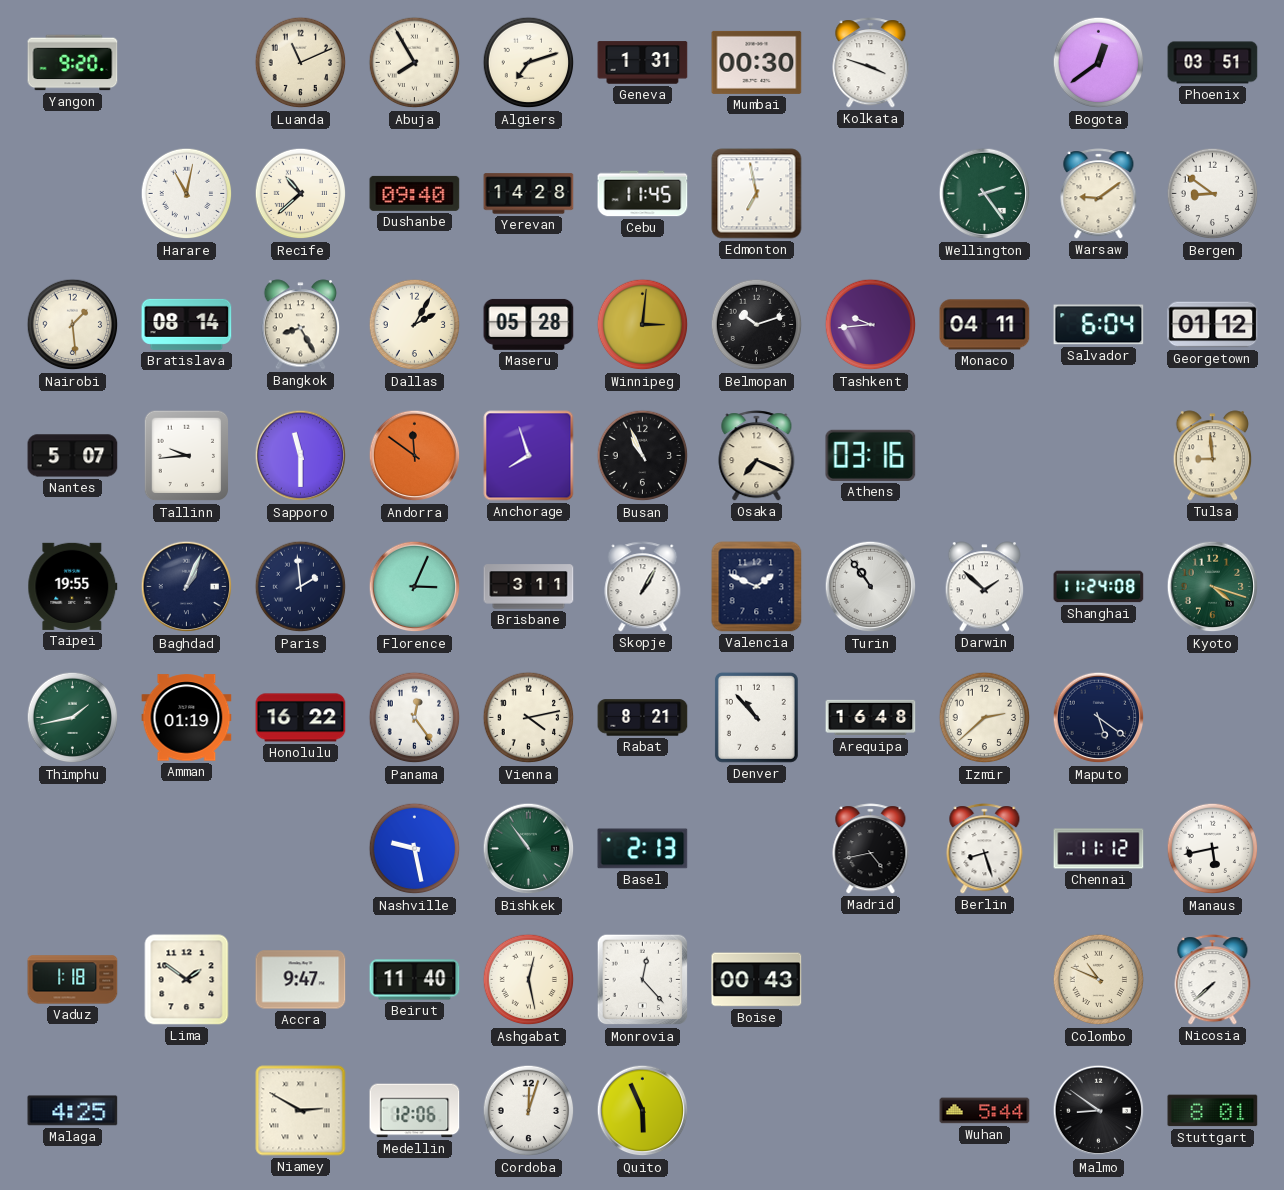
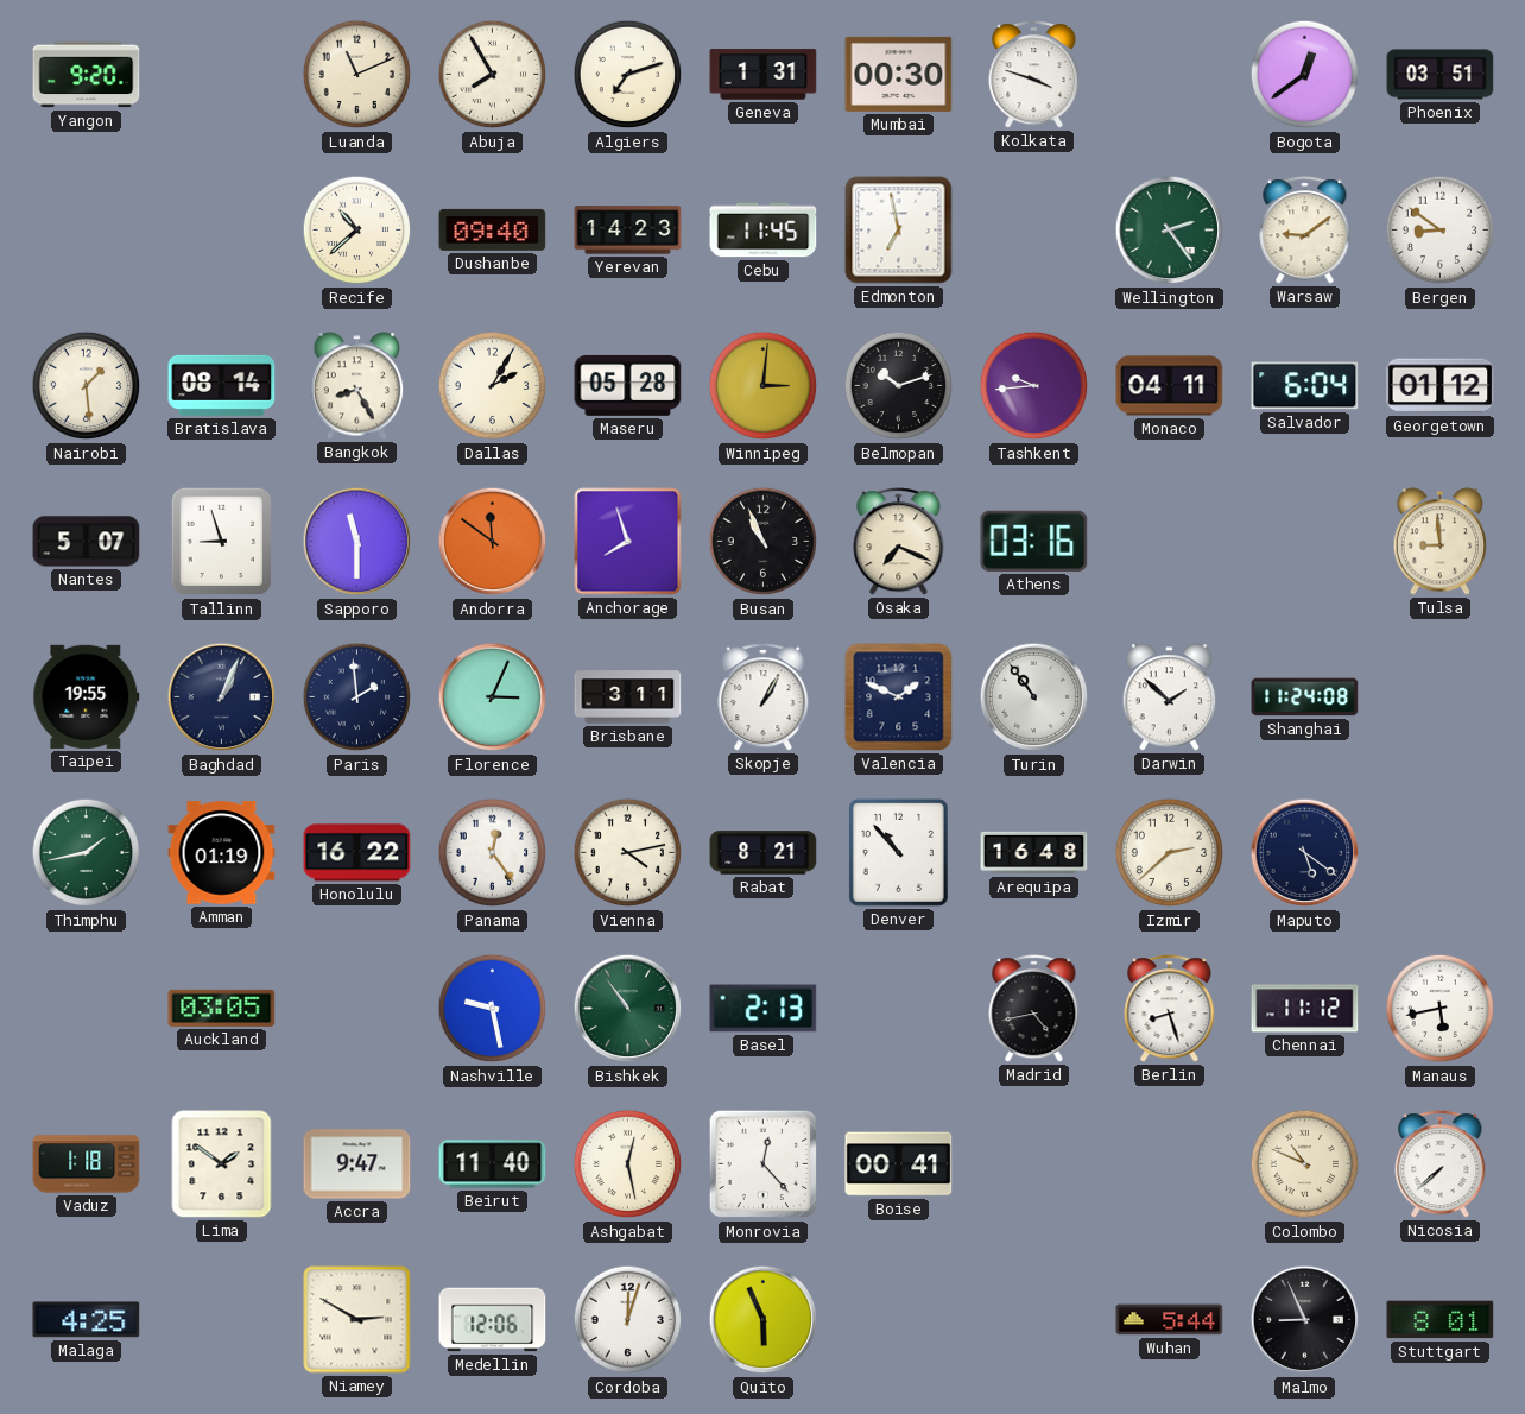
Harare: 11:02 -> none
Yerevan: 14:28 -> 14:23
Tallinn: 9:44 -> 8:57
Kyoto: 4:18 -> none
Auckland: none -> 03:05
Boise: 00:43 -> 00:41
Malmo: 8:51 -> 8:56
